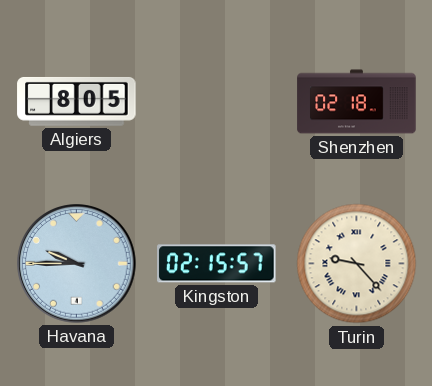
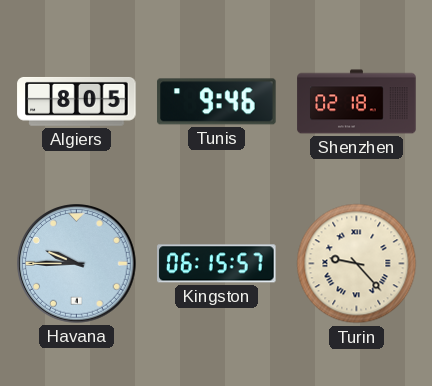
Tunis: none -> 9:46
Kingston: 02:15 -> 06:15
